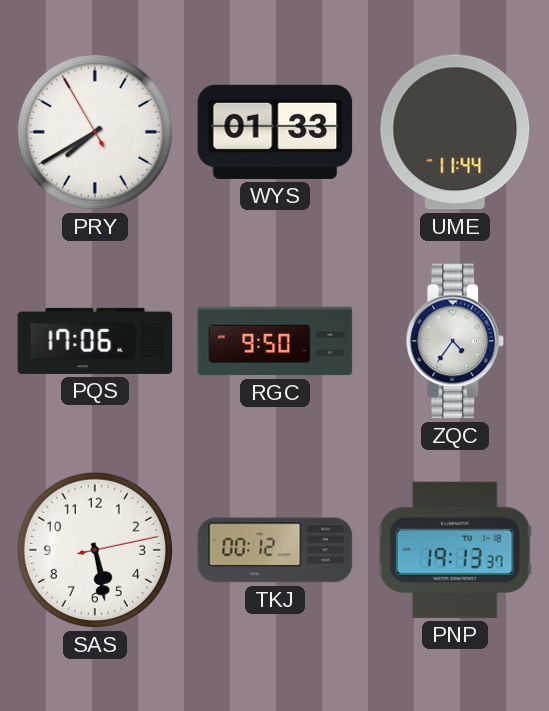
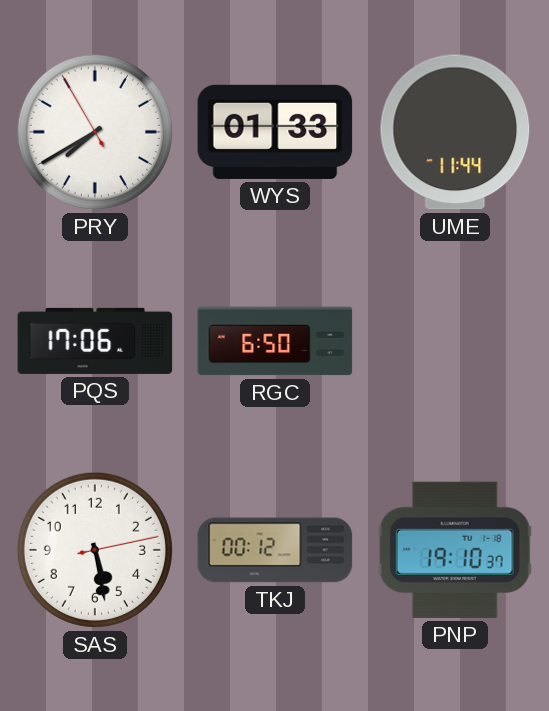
RGC: 9:50 -> 6:50
ZQC: 4:36 -> none
PNP: 19:13 -> 19:10
